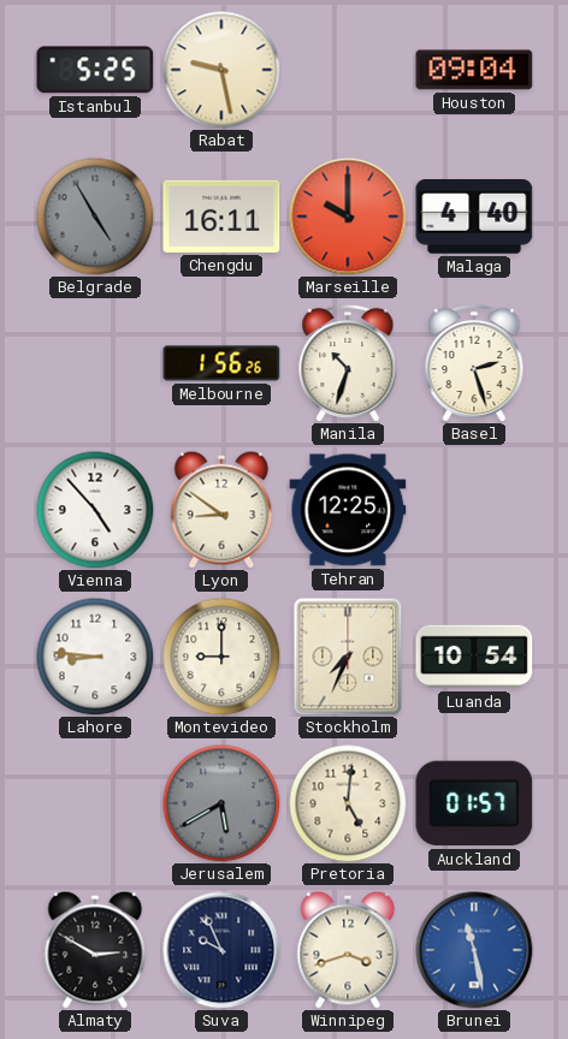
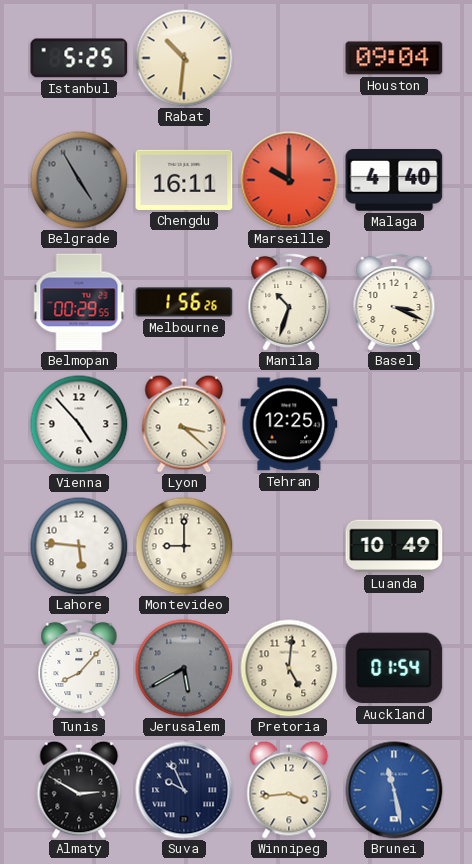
Rabat: 9:28 -> 10:31
Belmopan: none -> 00:29
Basel: 2:27 -> 3:19
Lyon: 8:51 -> 3:22
Lahore: 8:46 -> 5:46
Stockholm: 7:34 -> none
Luanda: 10:54 -> 10:49
Tunis: none -> 8:07
Auckland: 01:57 -> 01:54
Winnipeg: 3:42 -> 3:44
